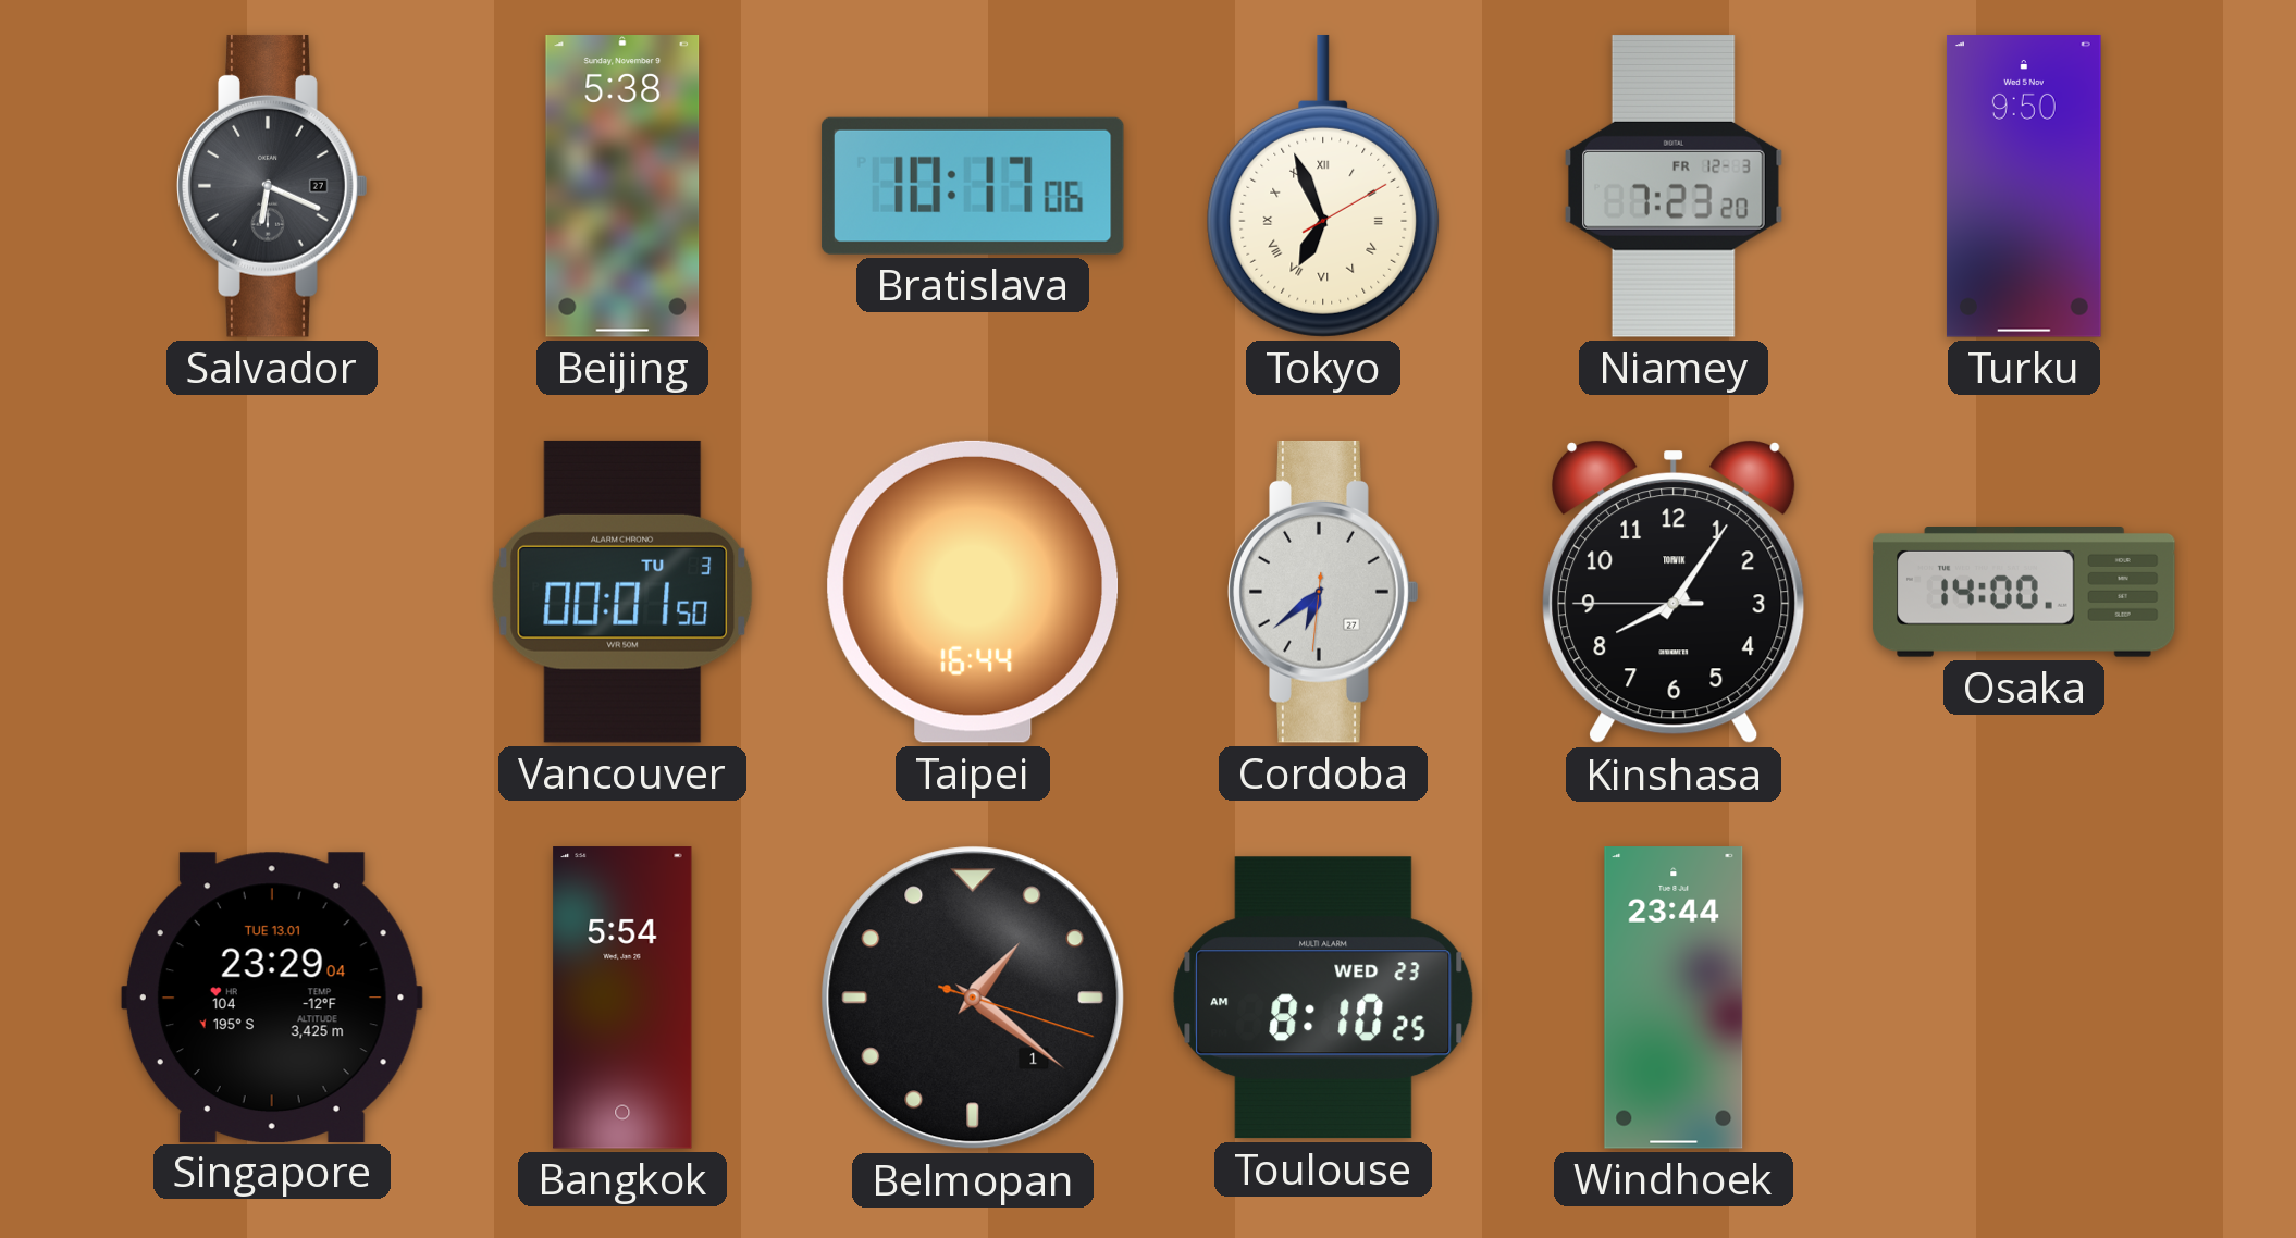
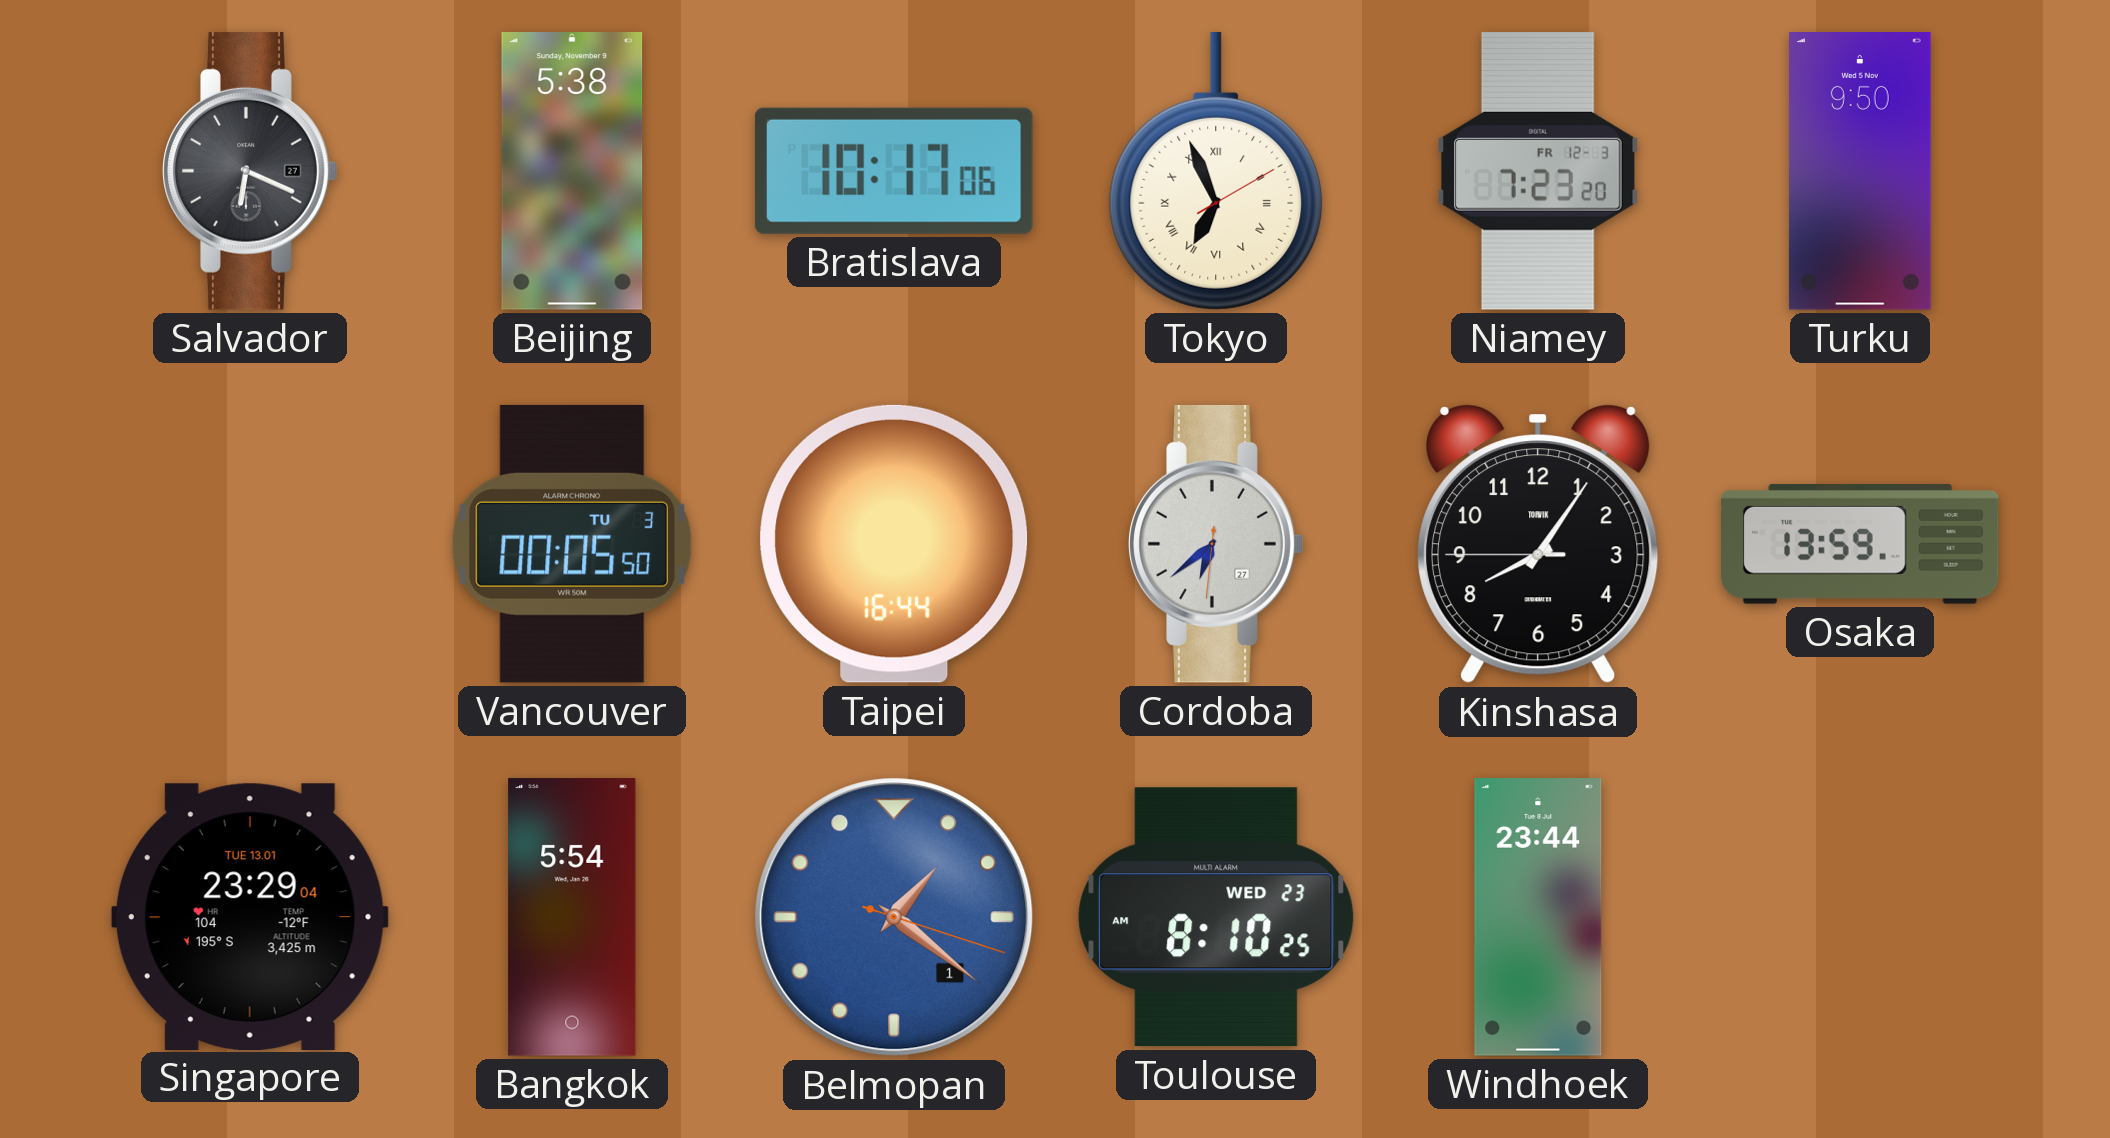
Vancouver: 00:01 -> 00:05
Osaka: 14:00 -> 13:59
Belmopan dial: black -> blue
